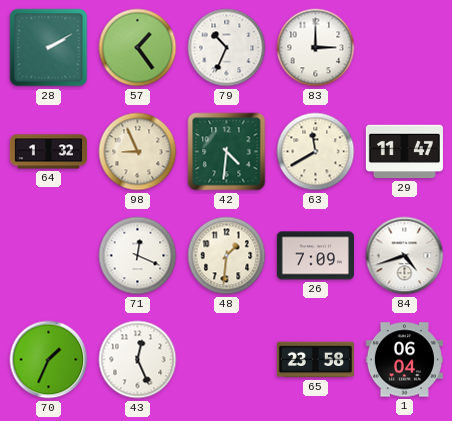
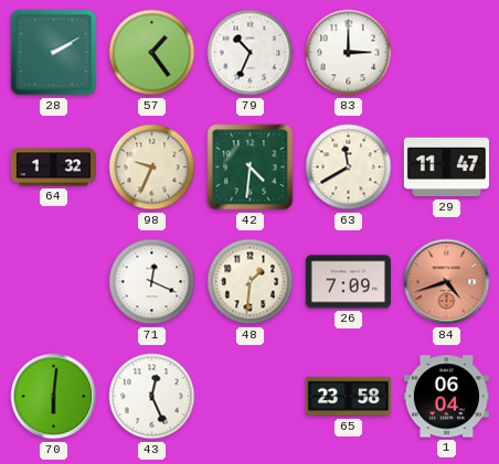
98: 8:56 -> 9:34
84 dial: white -> salmon
70: 1:34 -> 6:01
